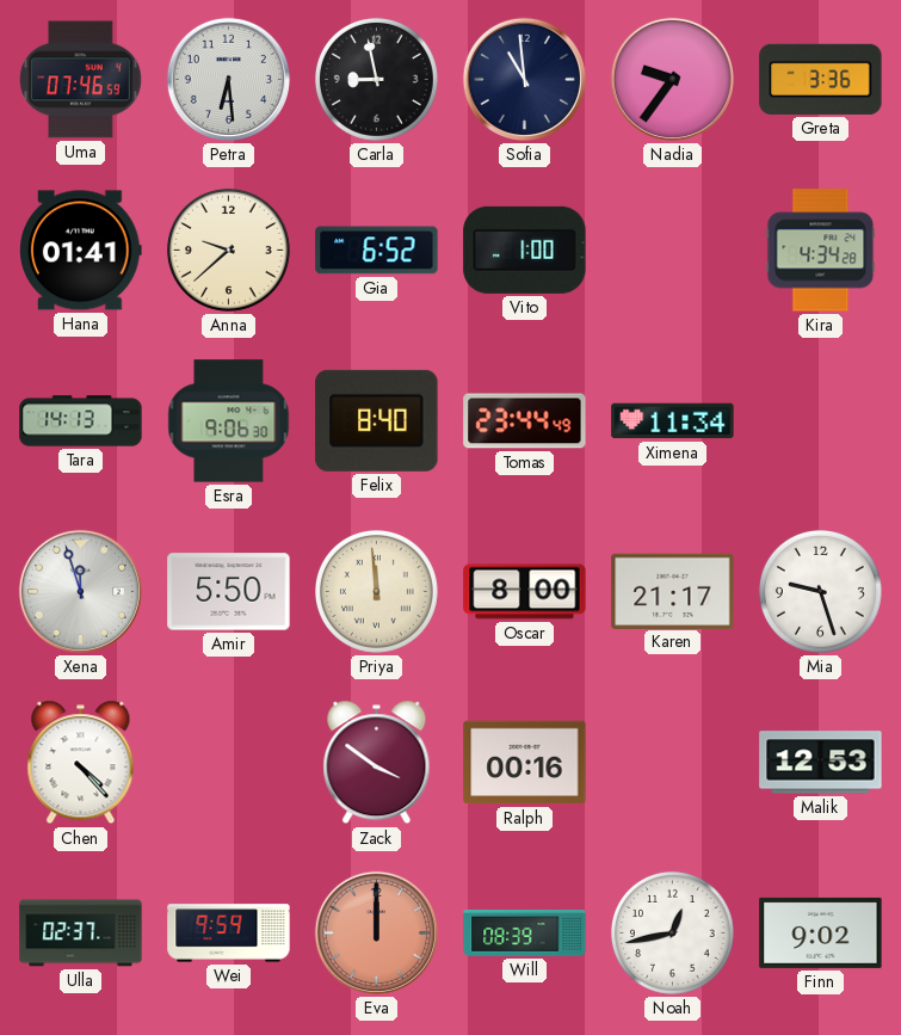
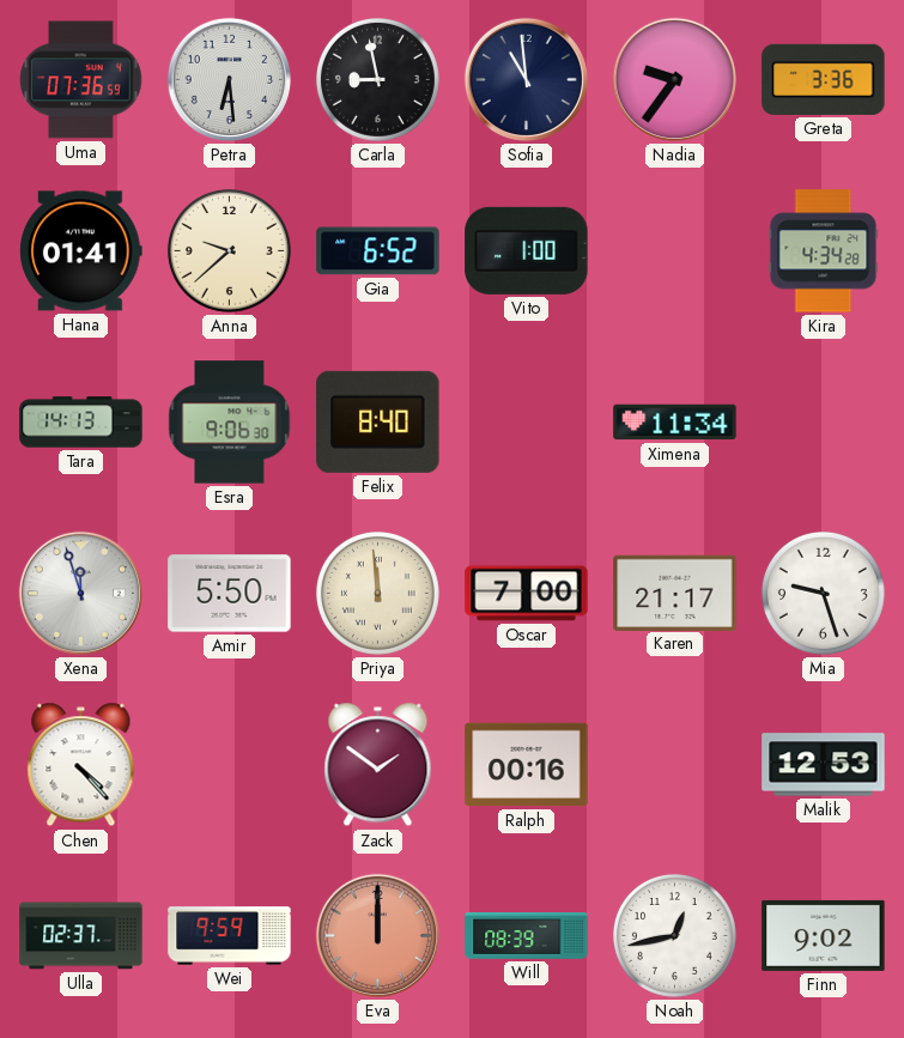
Uma: 07:46 -> 07:36
Tomas: 23:44 -> none
Oscar: 8:00 -> 7:00
Zack: 3:51 -> 1:51
